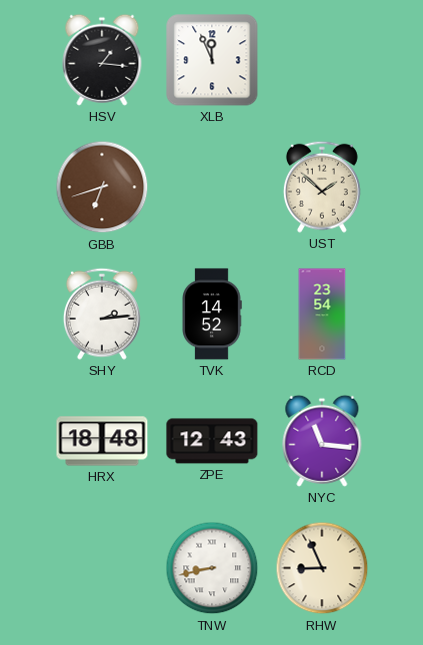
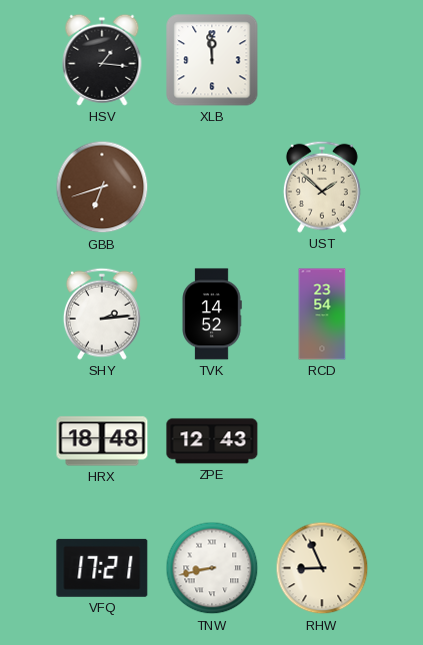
XLB: 11:56 -> 11:59
NYC: 11:16 -> none
VFQ: none -> 17:21
